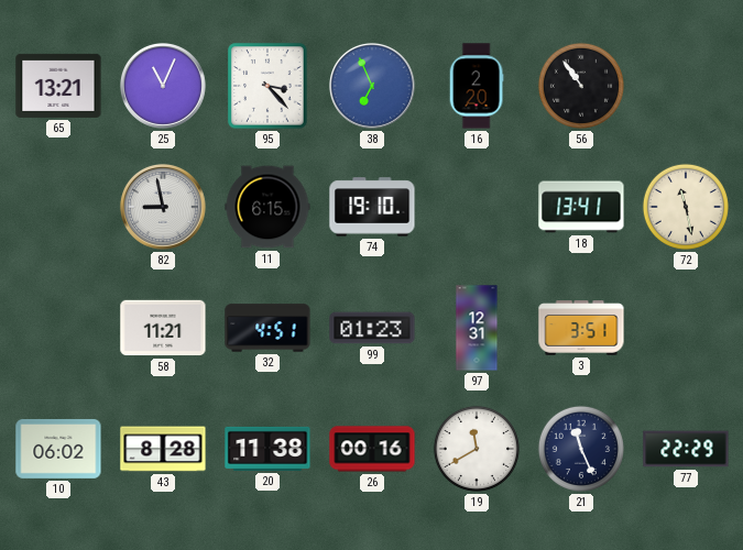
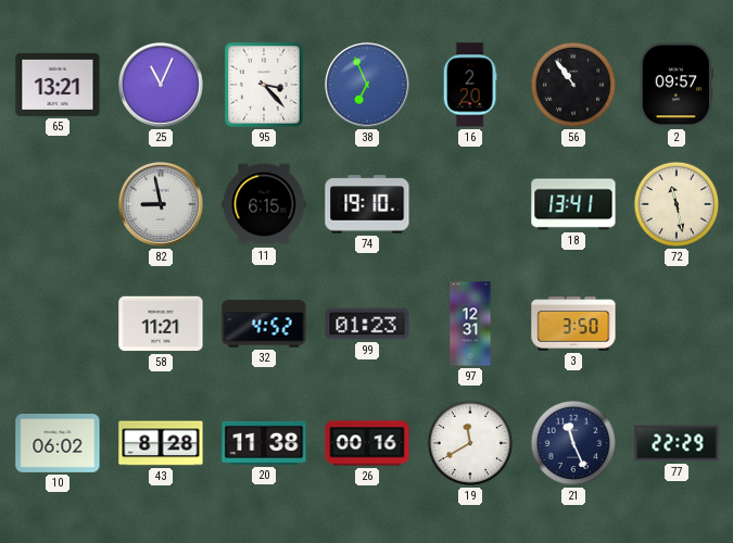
2: none -> 09:57
32: 4:51 -> 4:52
3: 3:51 -> 3:50
